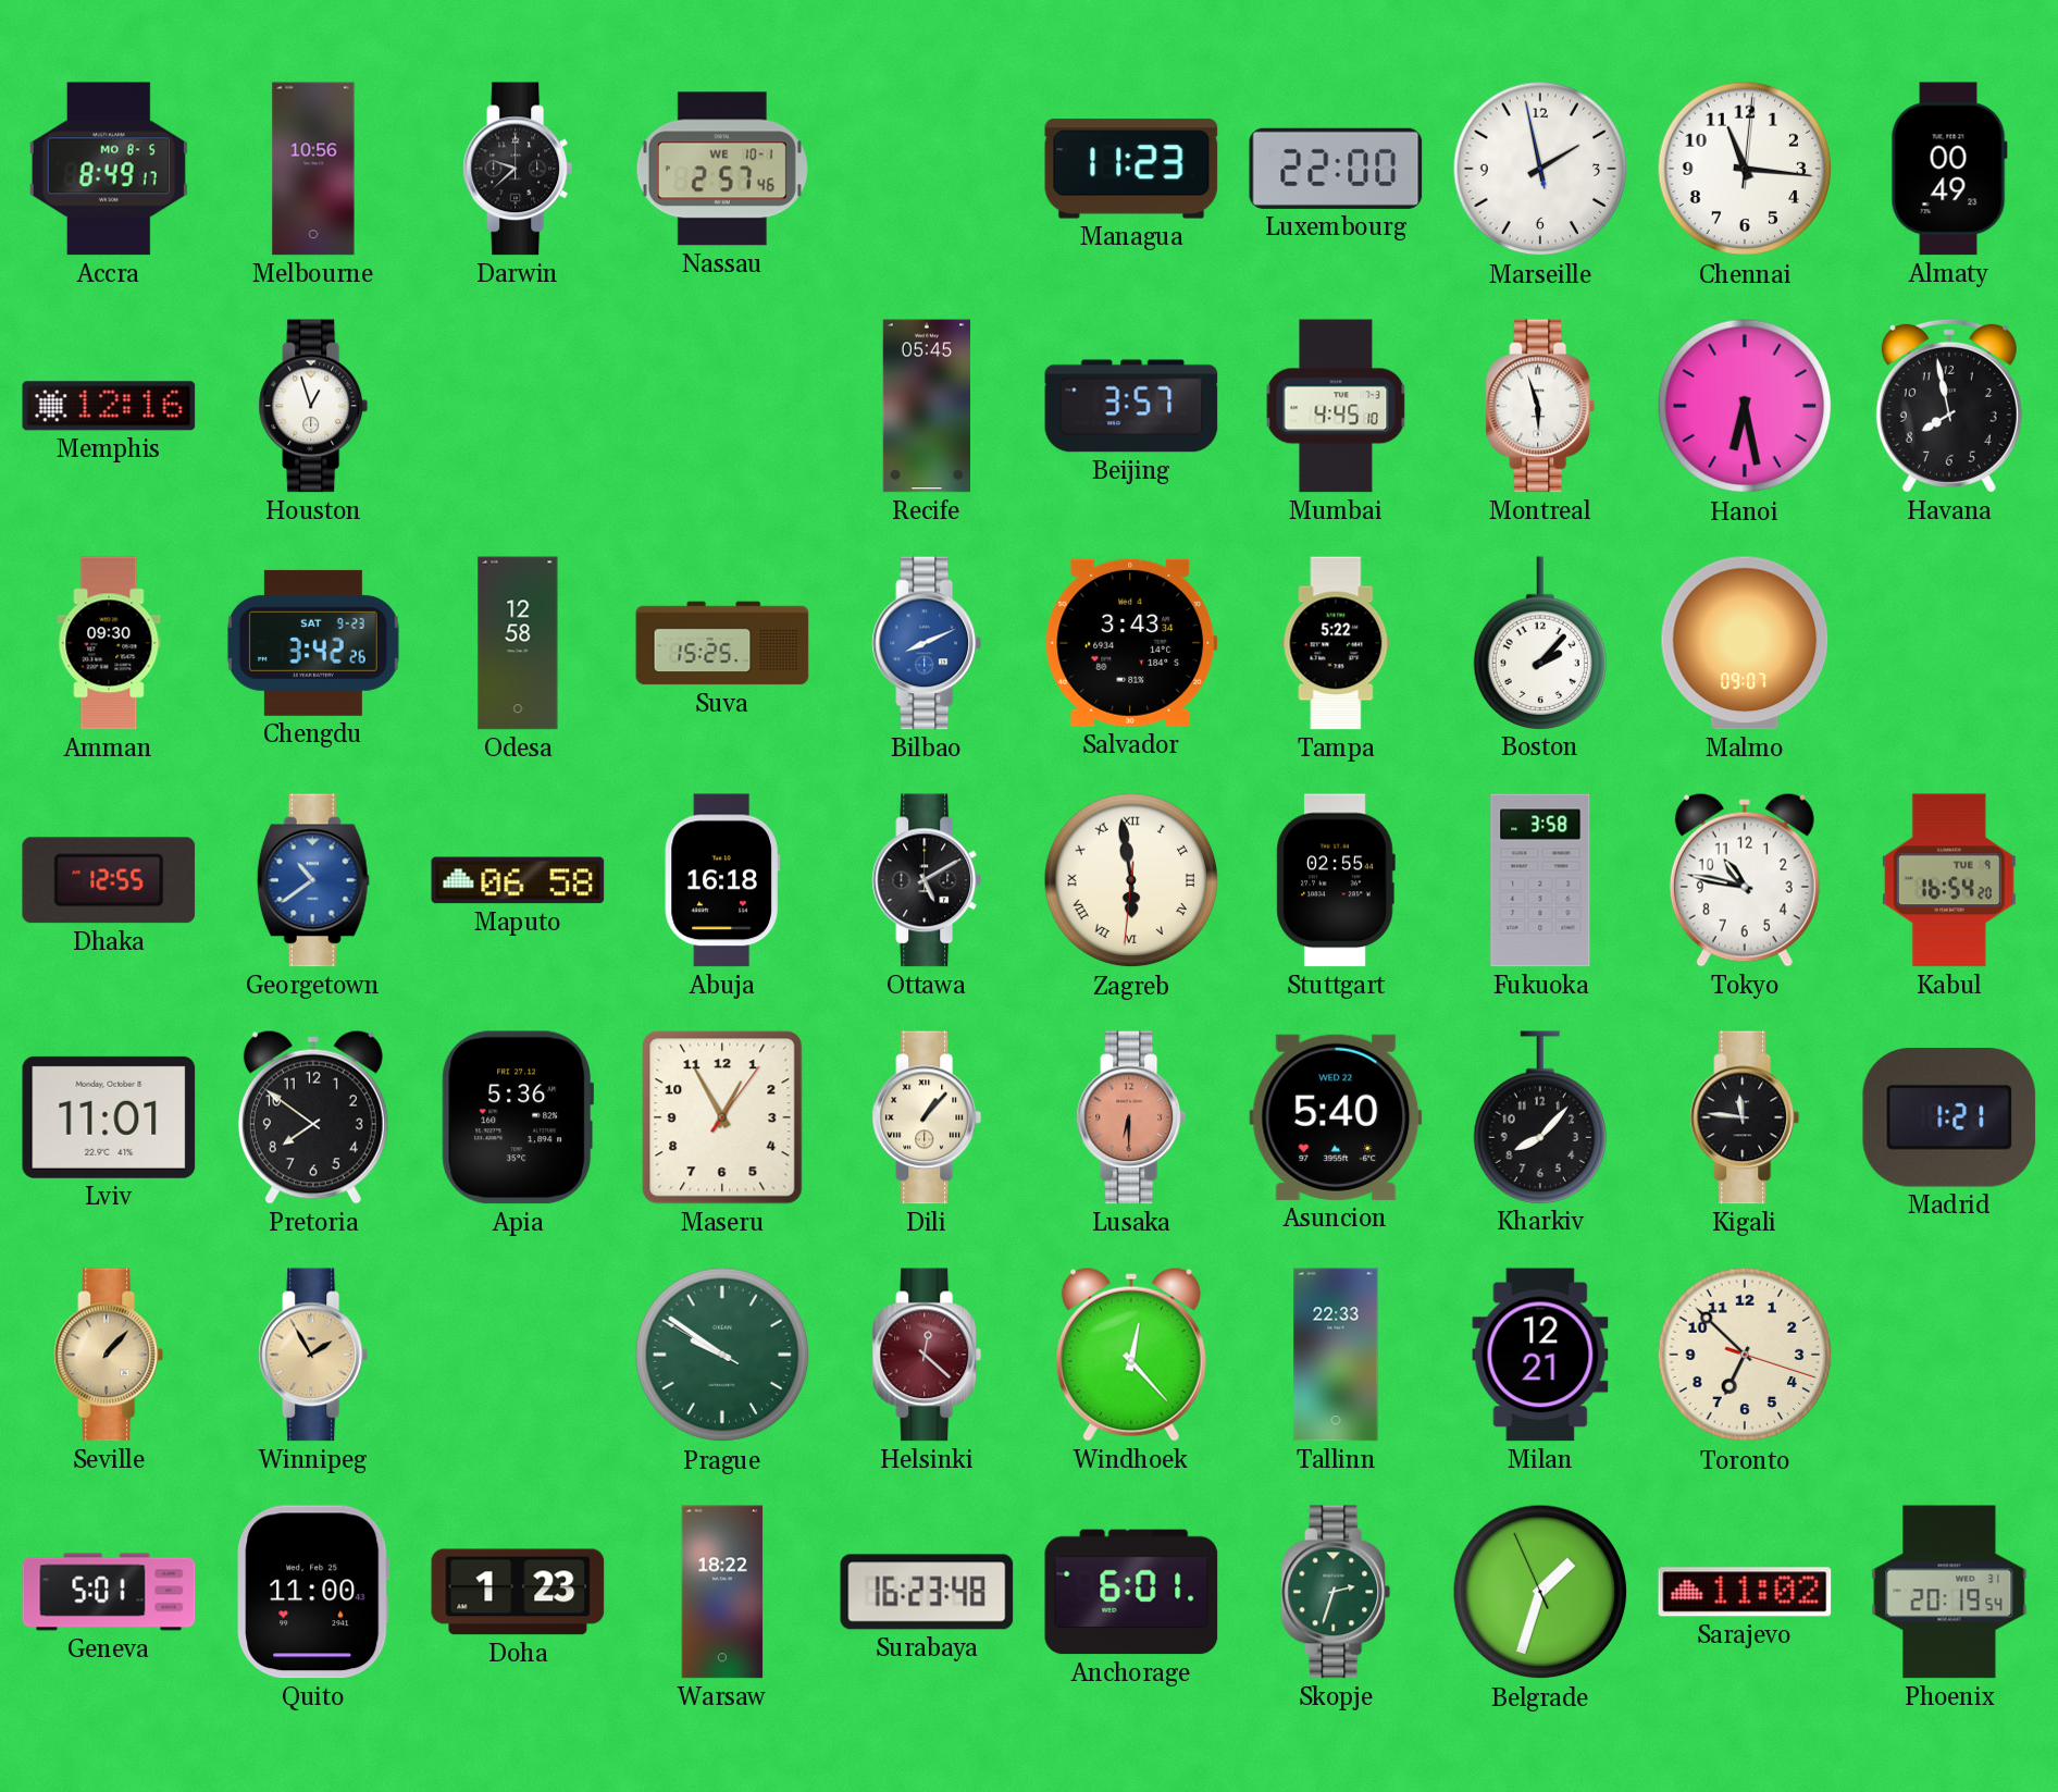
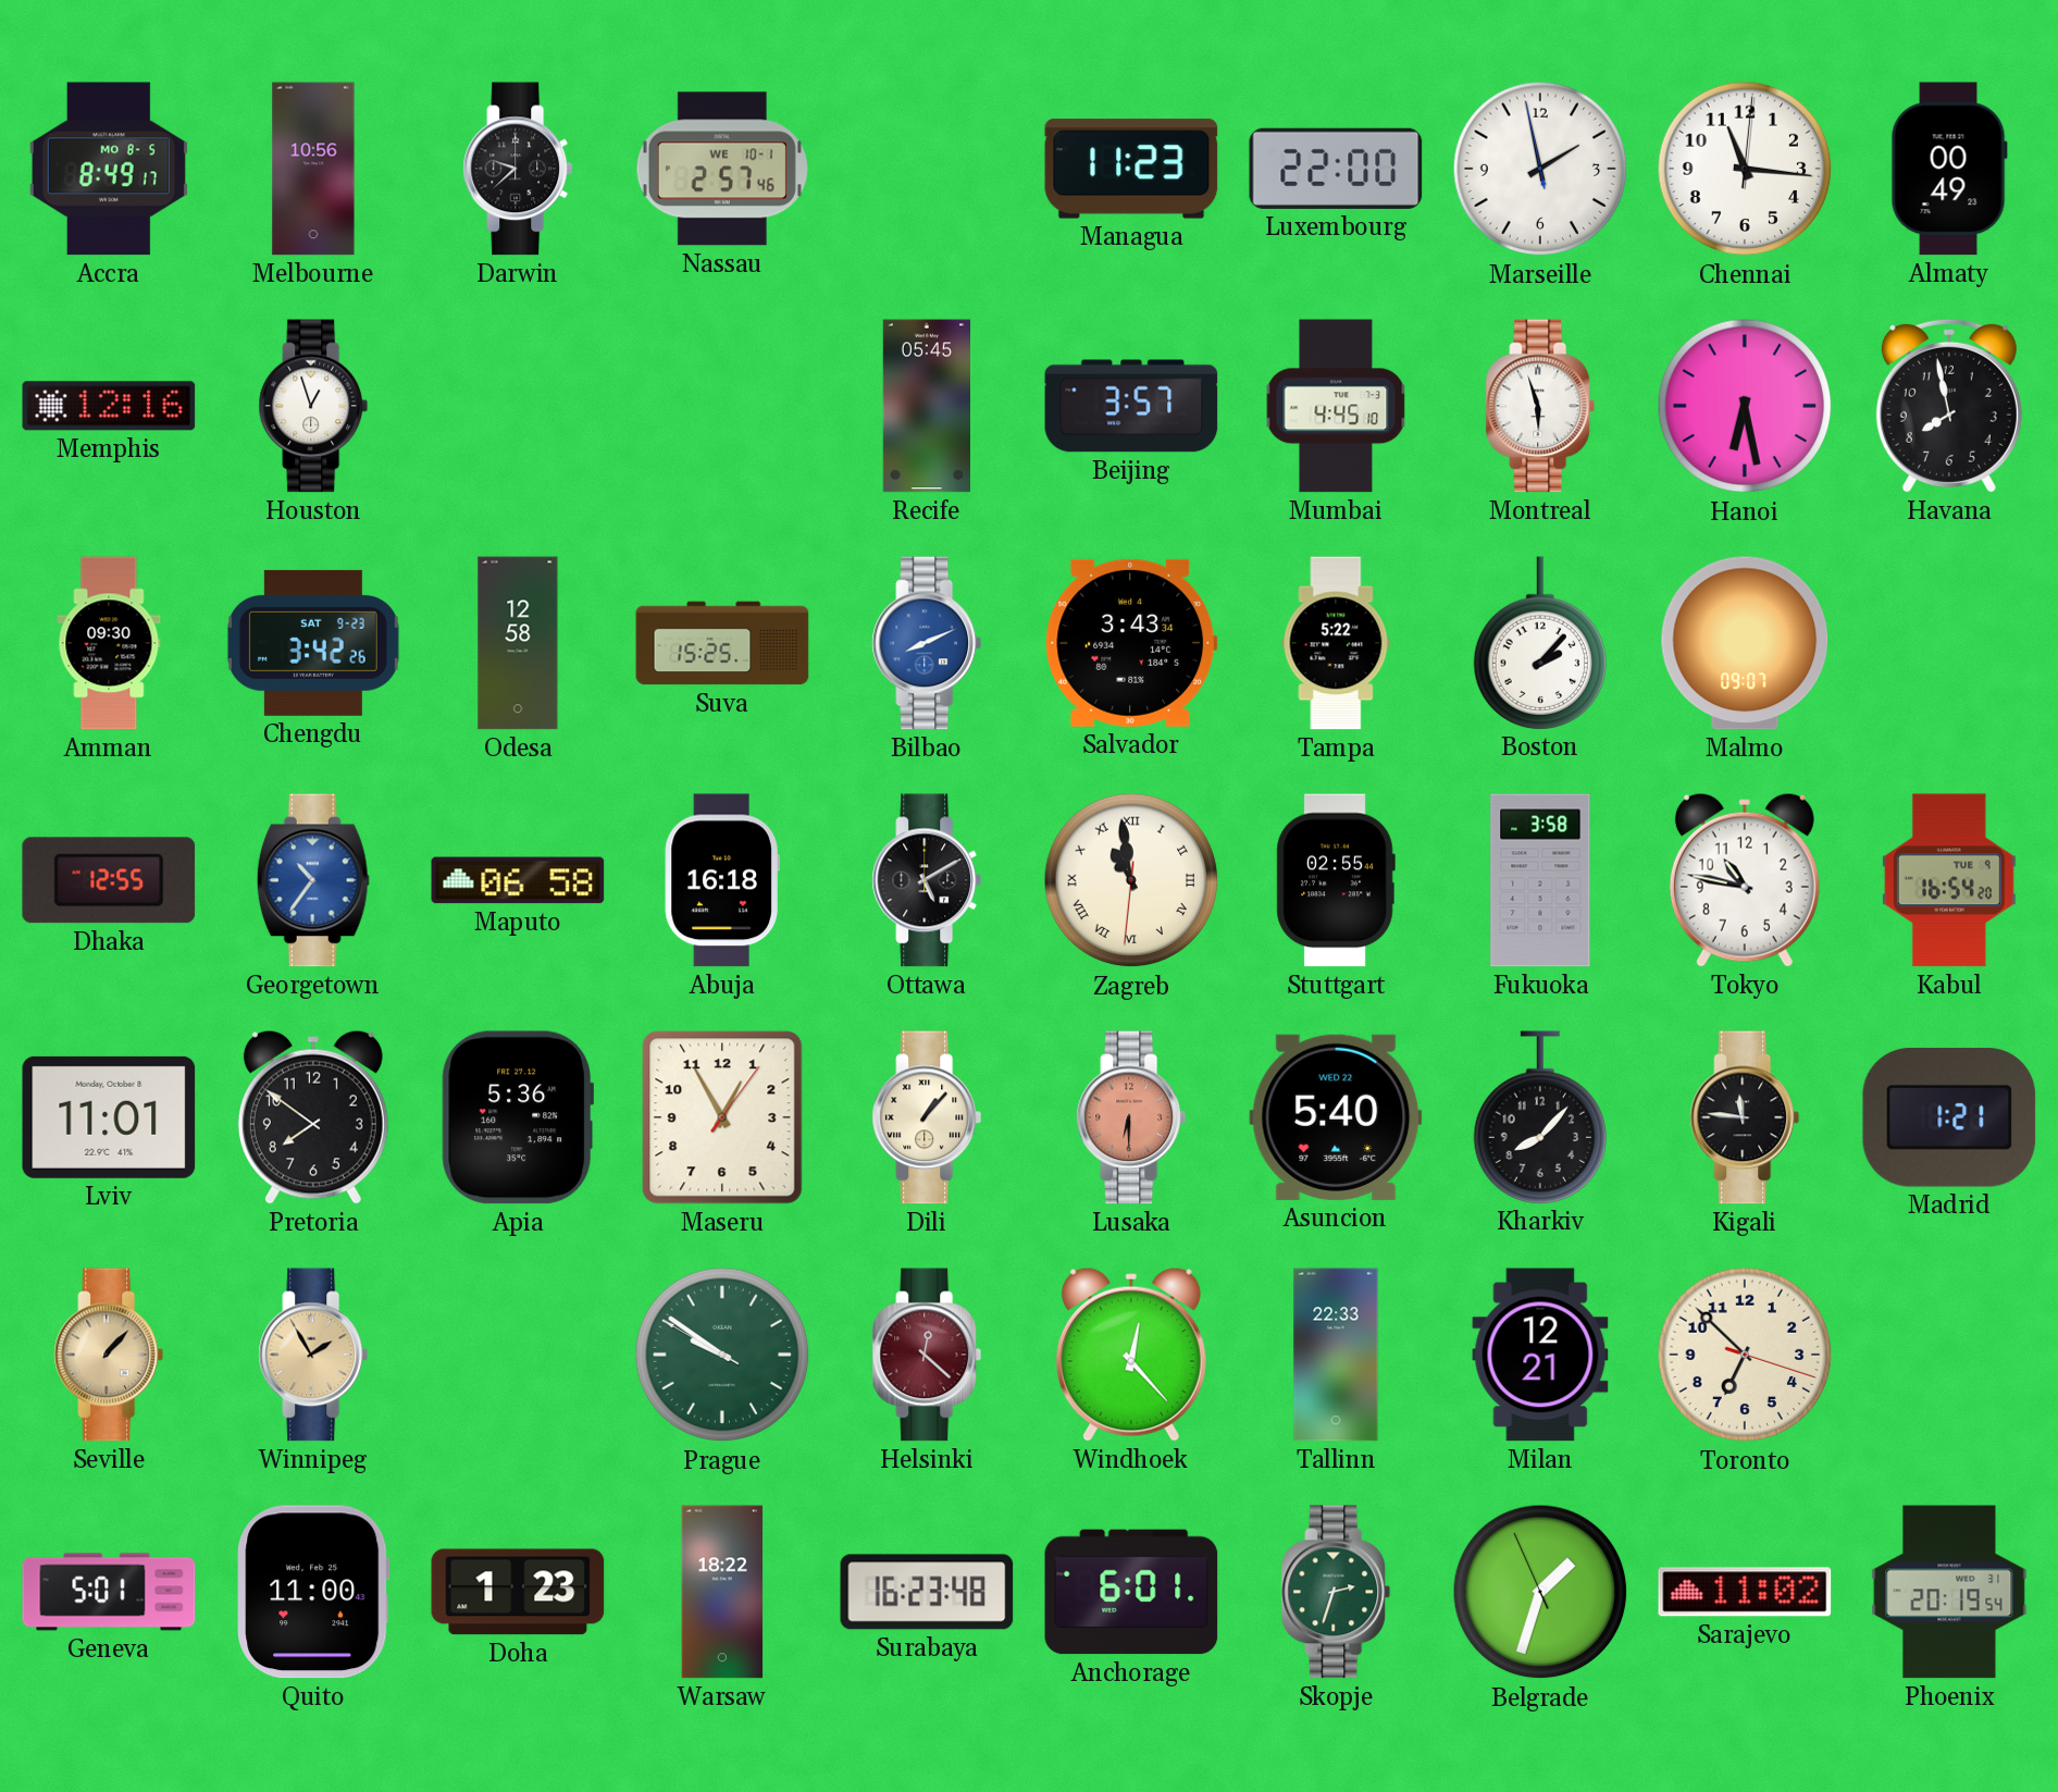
Georgetown: 10:39 -> 10:36
Zagreb: 5:58 -> 10:58
